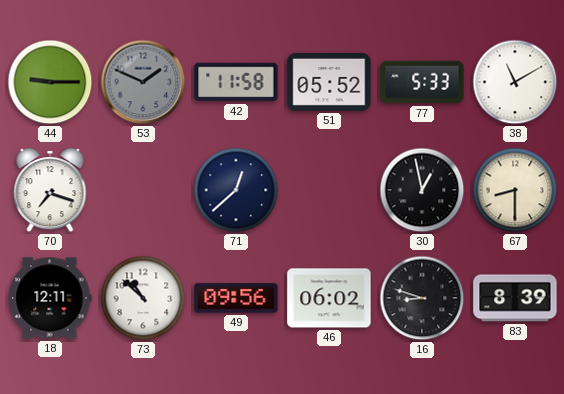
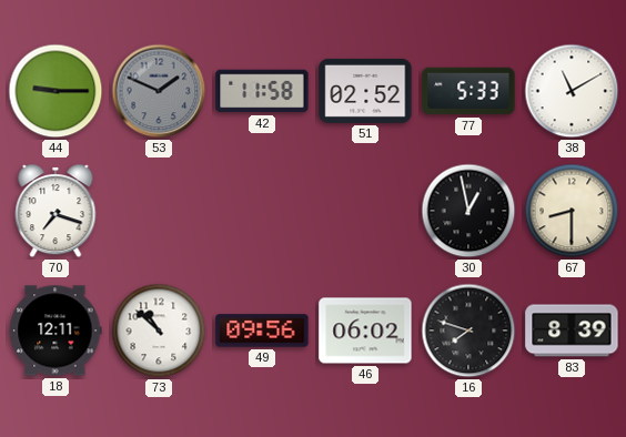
51: 05:52 -> 02:52
71: 12:38 -> none
16: 8:48 -> 7:48
